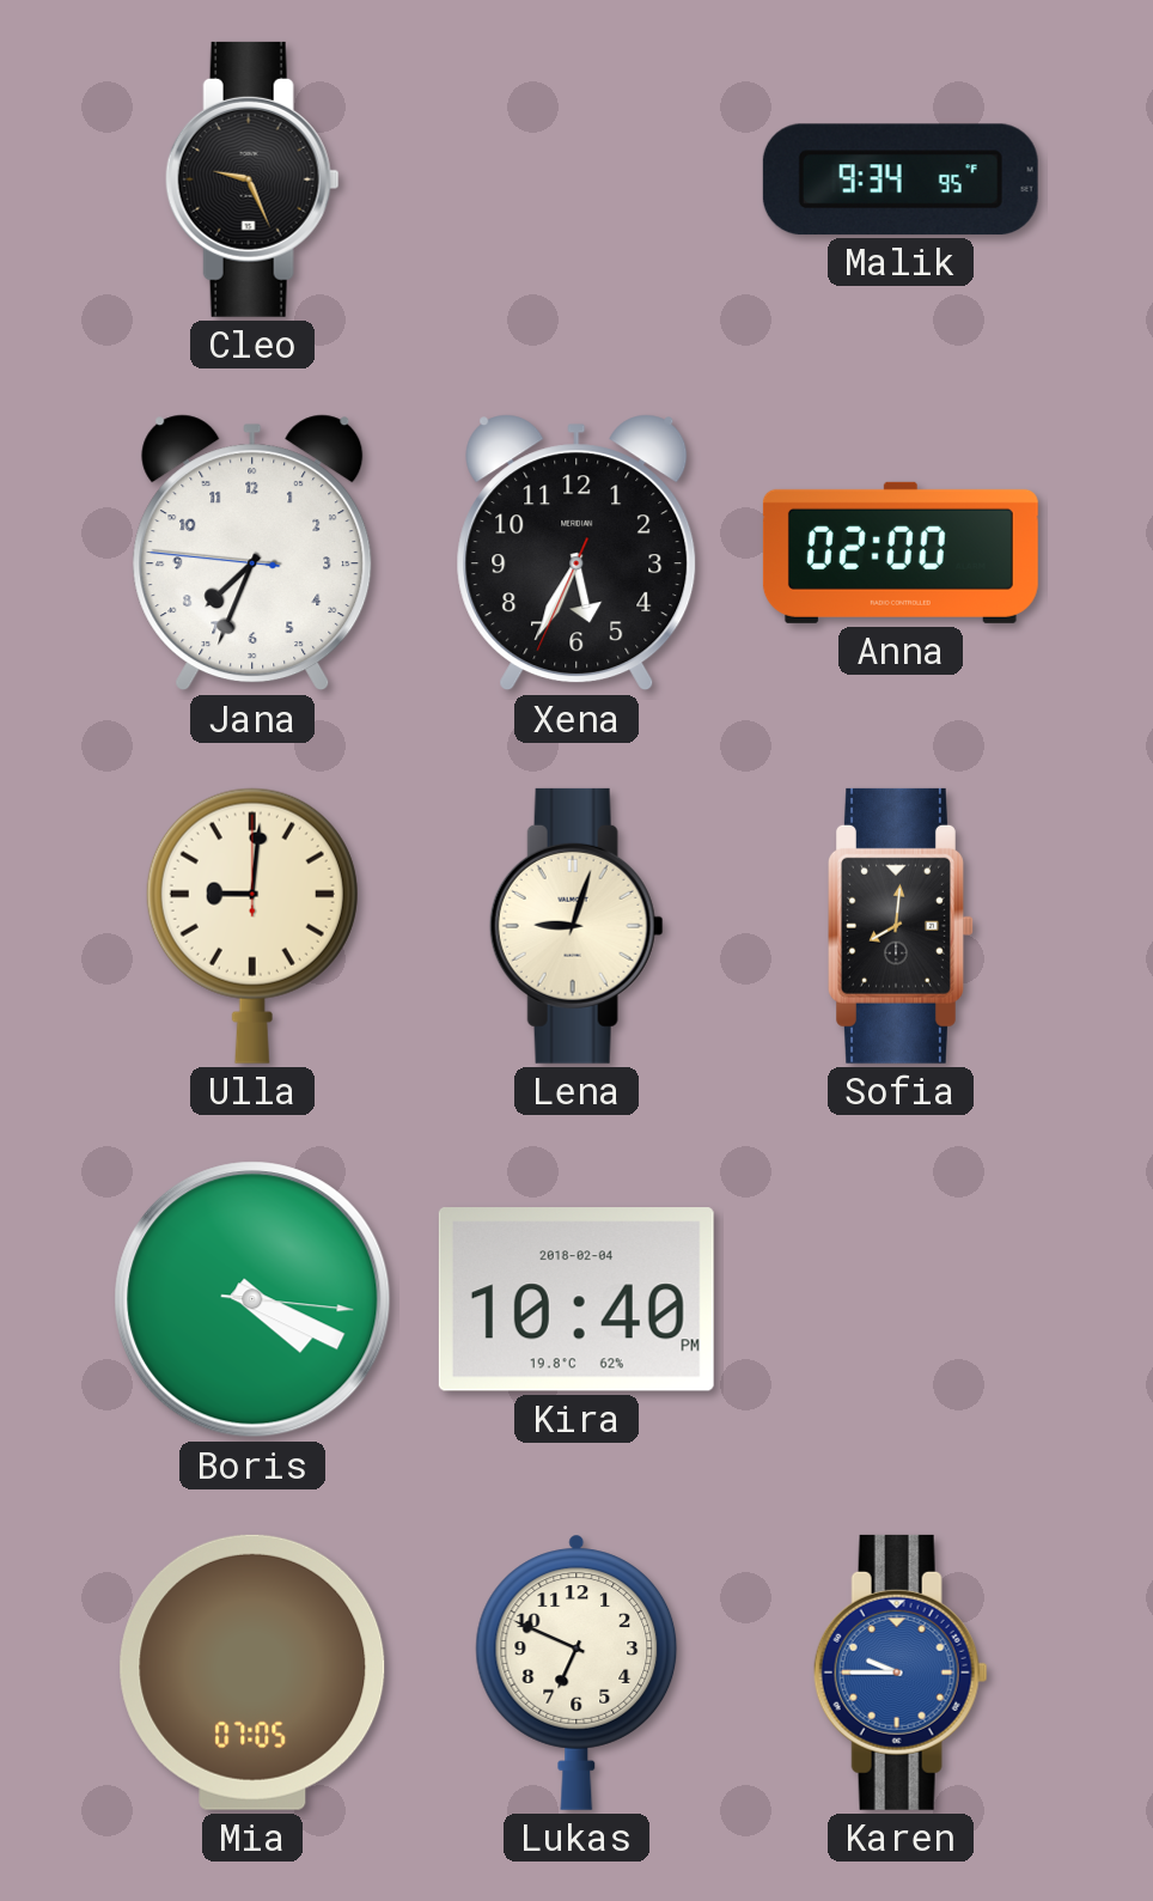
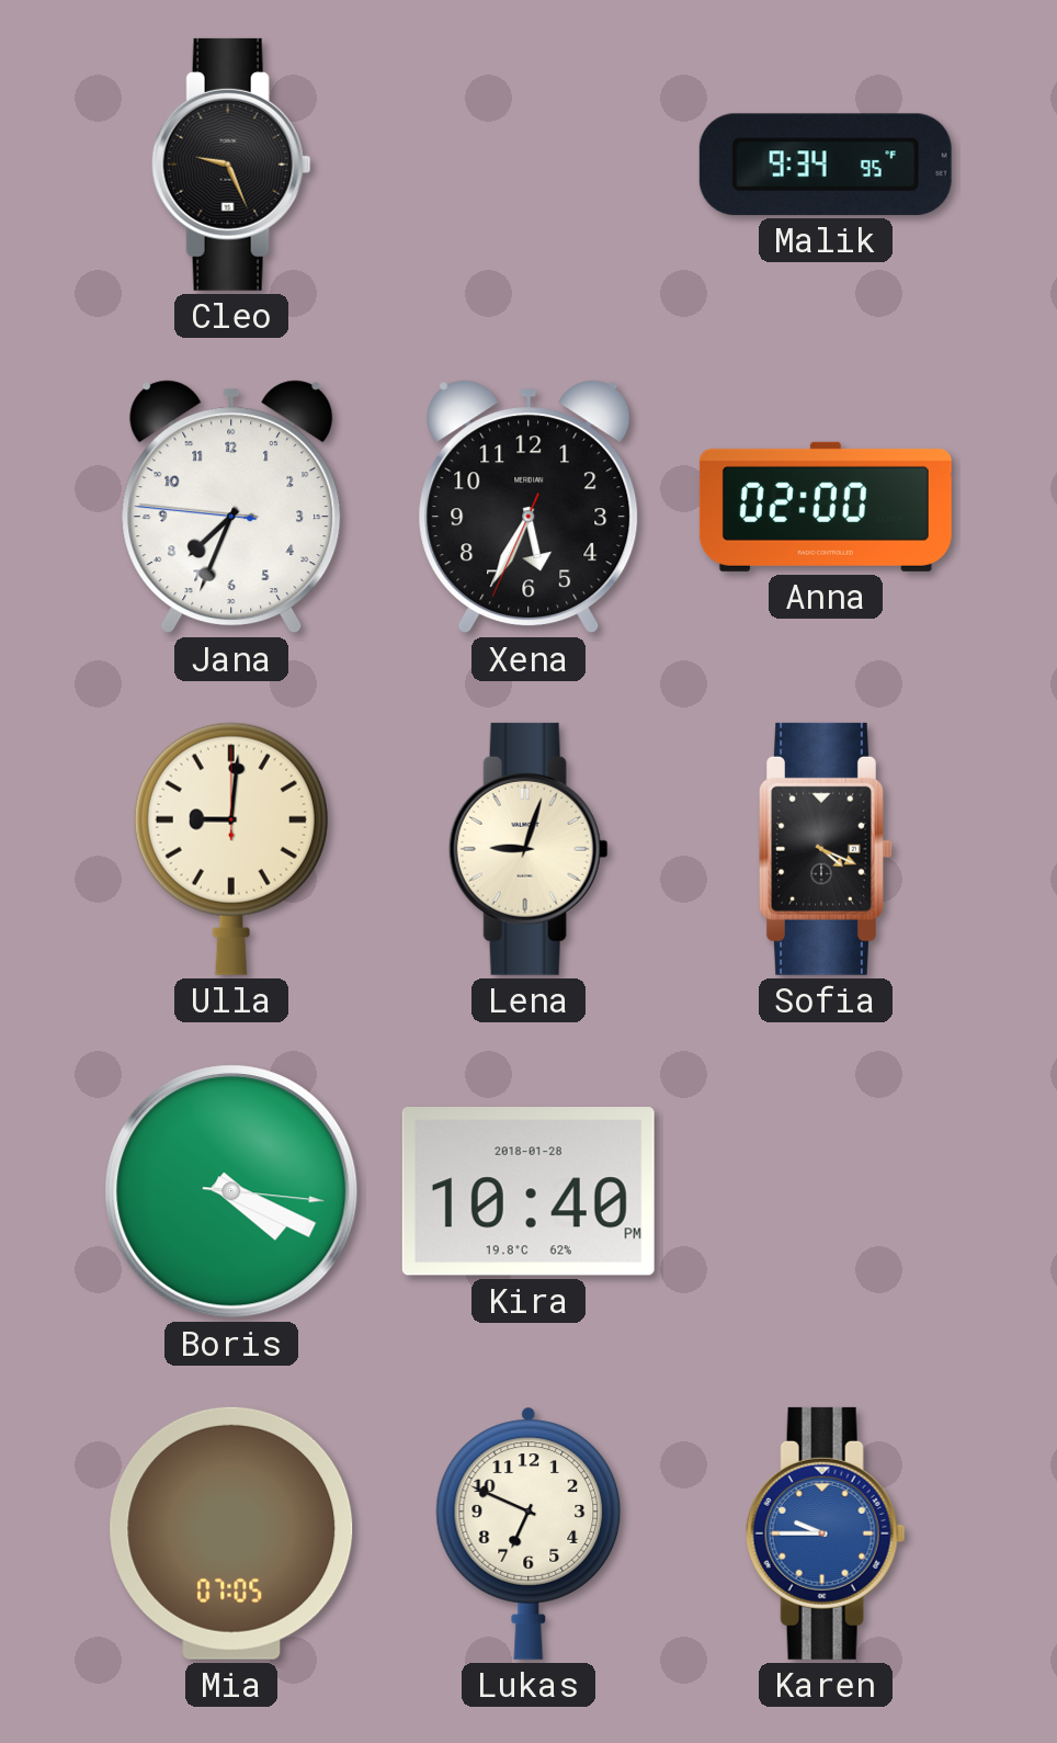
Sofia: 8:01 -> 4:19
Kira date: 2018-02-04 -> 2018-01-28
